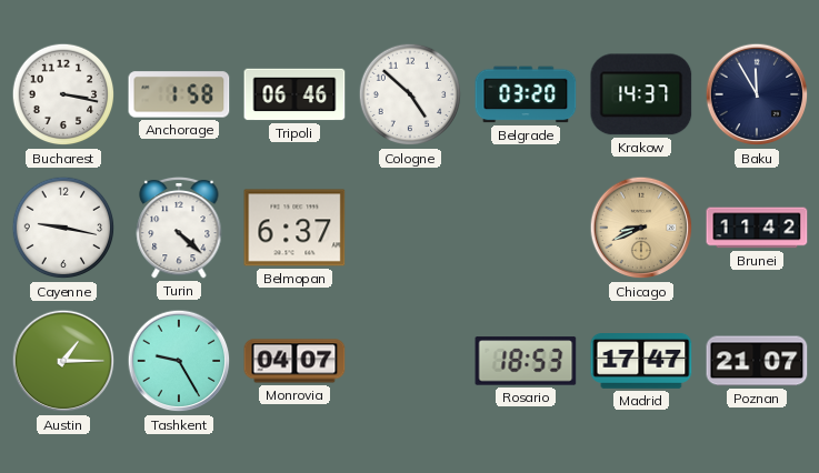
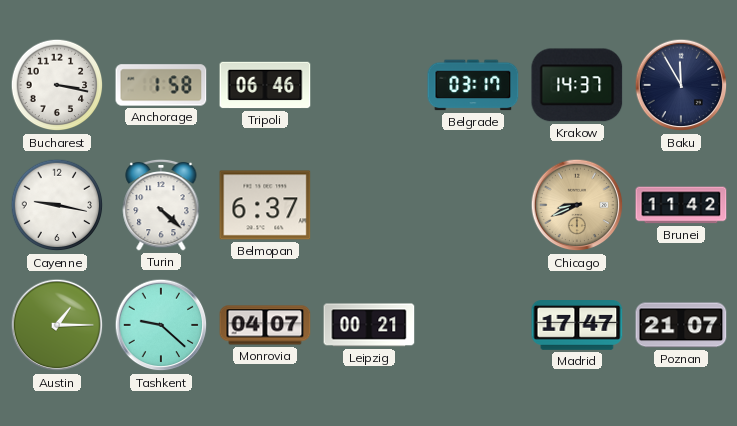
Cologne: 4:52 -> none
Belgrade: 03:20 -> 03:17
Tashkent: 9:25 -> 9:22
Leipzig: none -> 00:21
Rosario: 18:53 -> none
